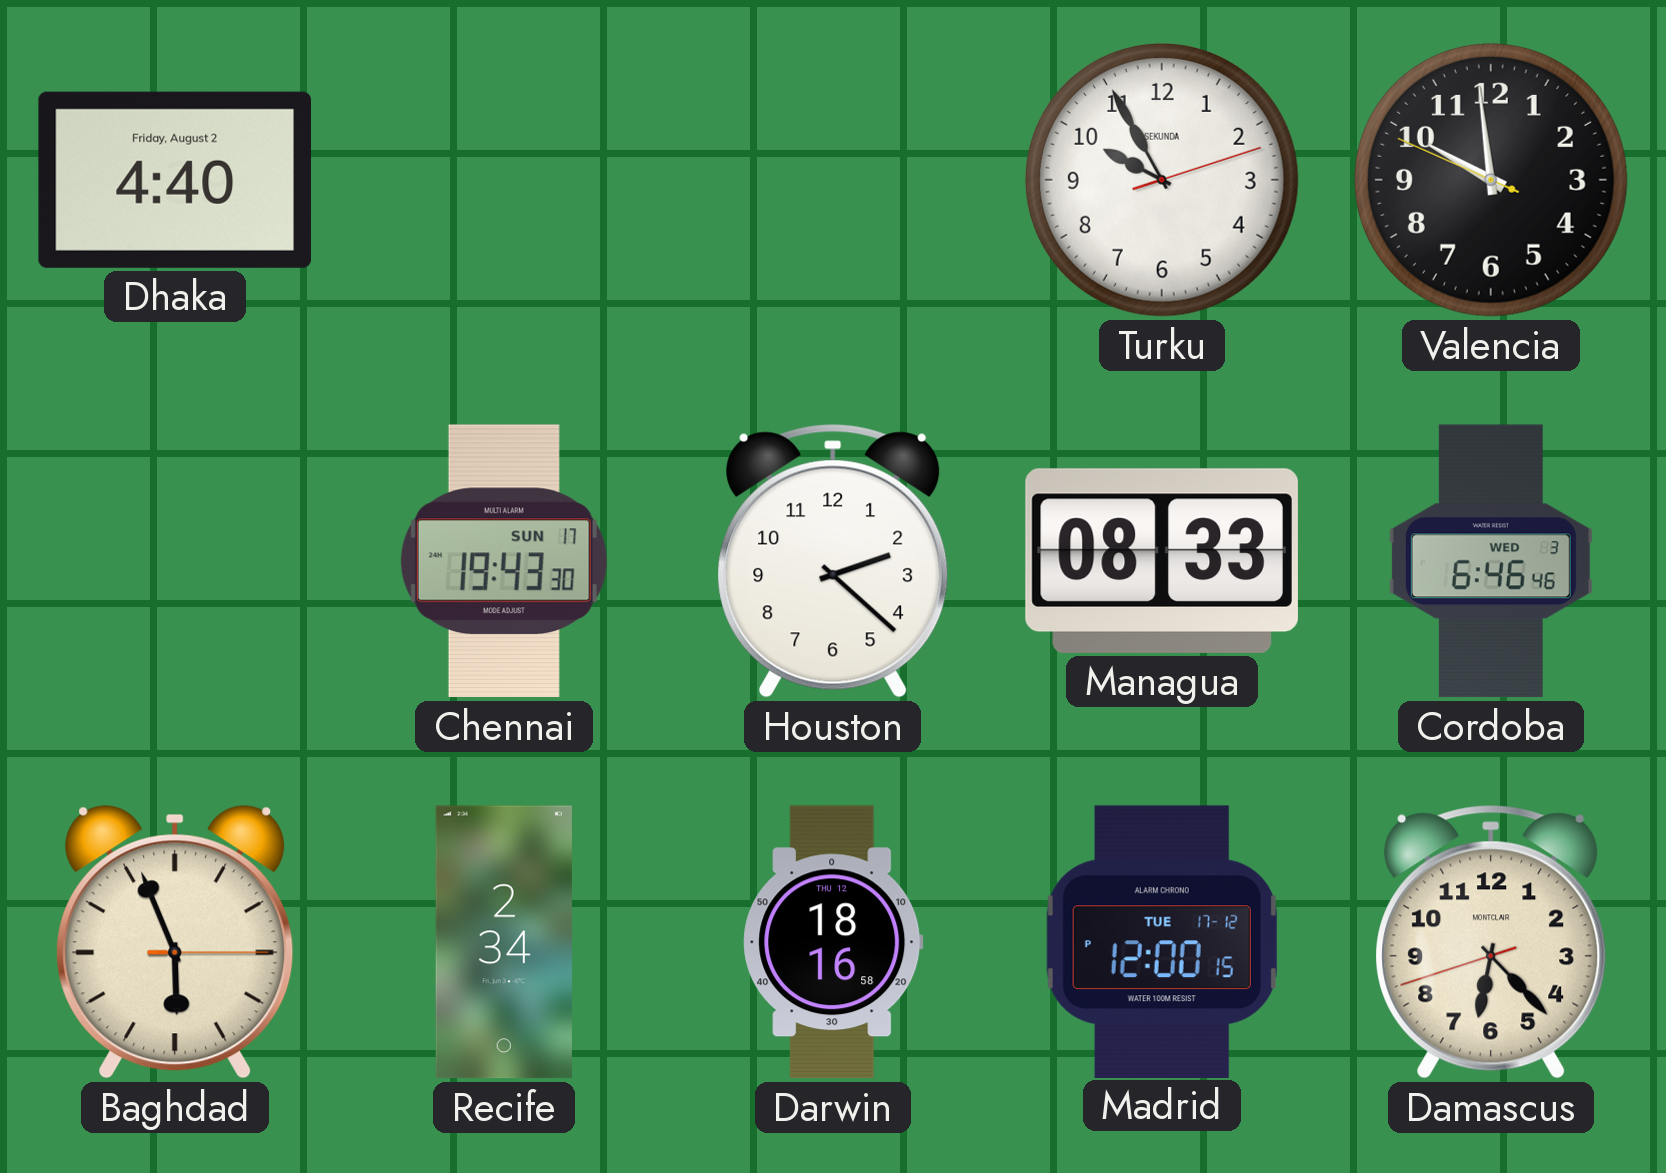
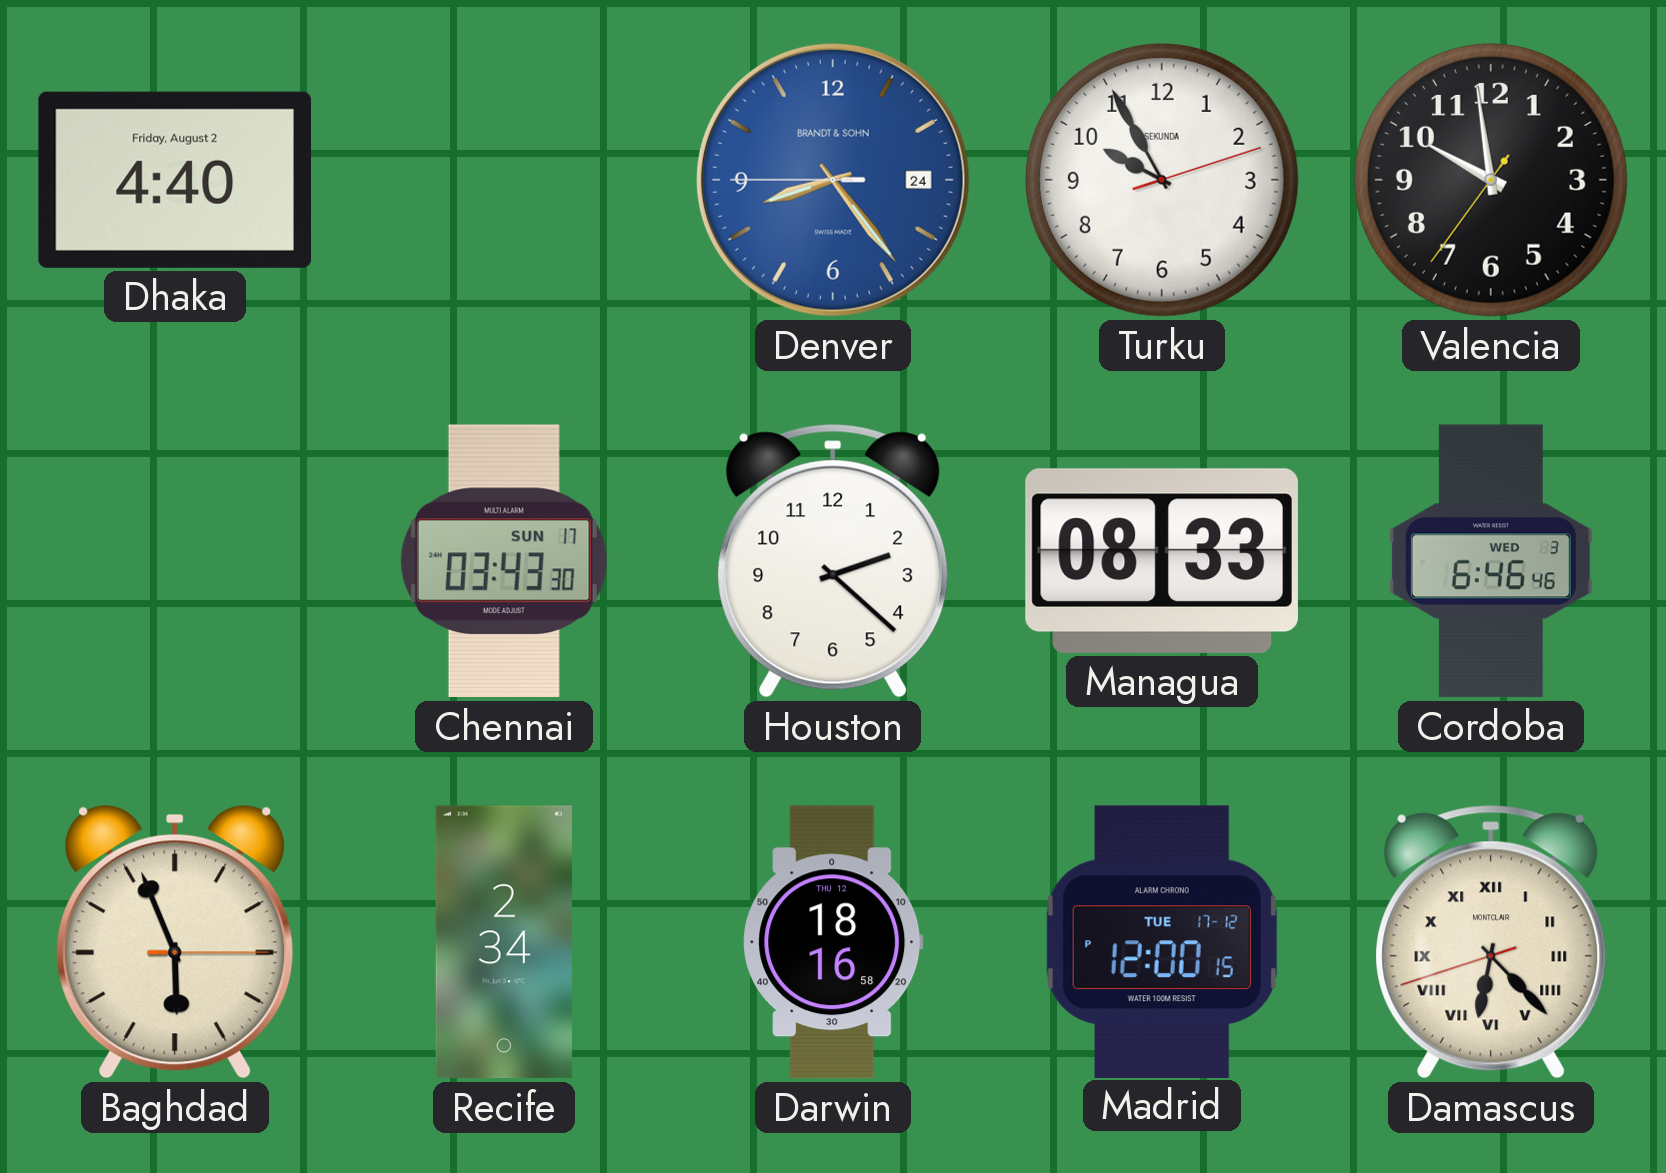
Denver: none -> 8:23
Valencia: 9:58:49 -> 9:58:36
Chennai: 19:43 -> 03:43
Damascus numerals: Arabic -> Roman
